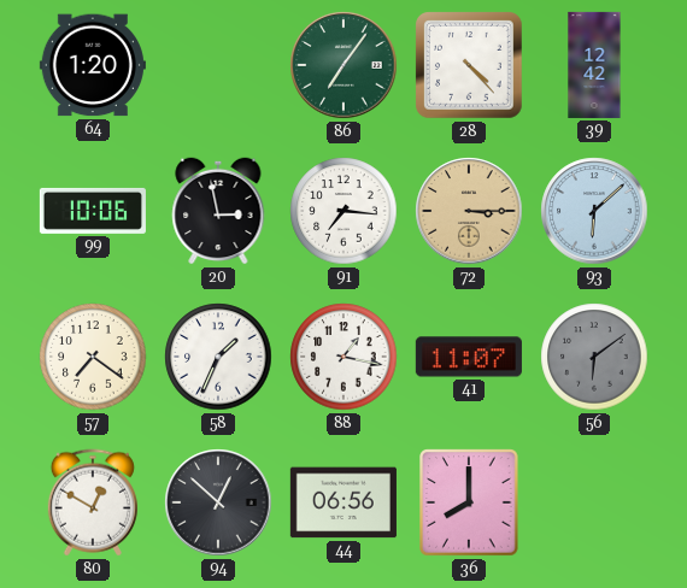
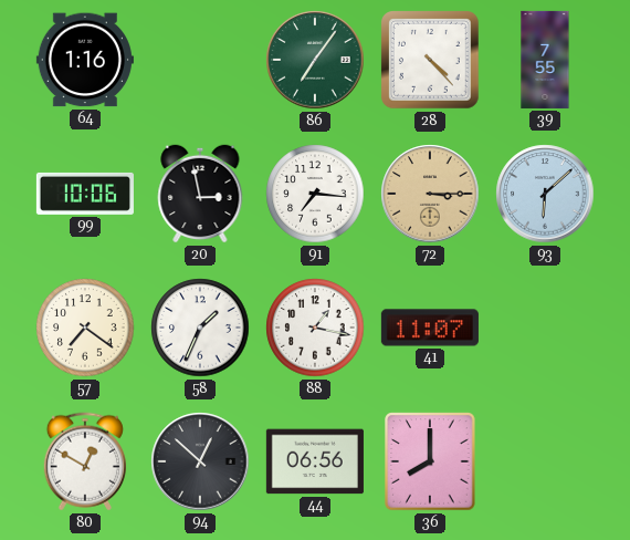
64: 1:20 -> 1:16
39: 12:42 -> 7:55
56: 6:09 -> none
